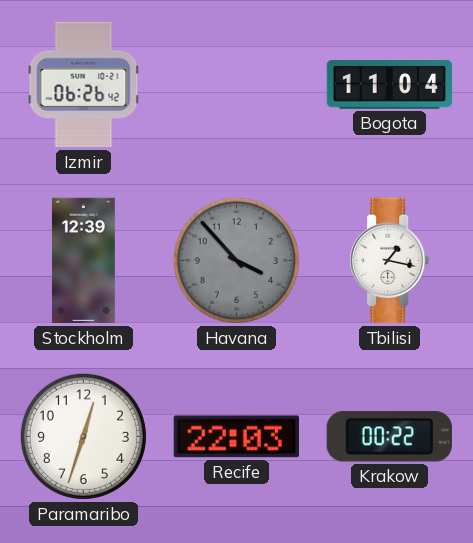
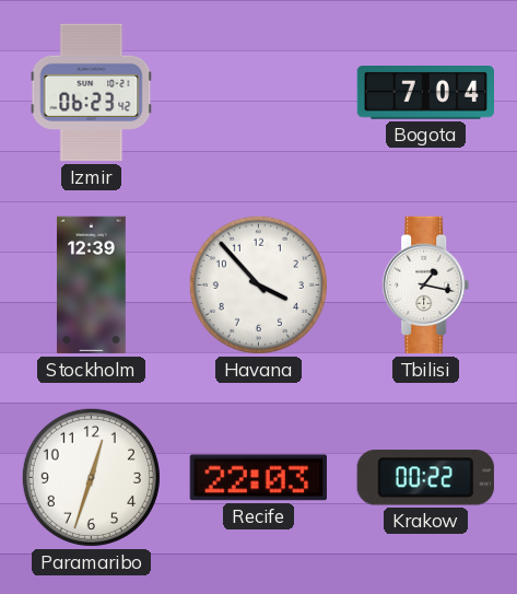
Izmir: 06:26 -> 06:23
Bogota: 11:04 -> 7:04
Havana dial: grey -> white
